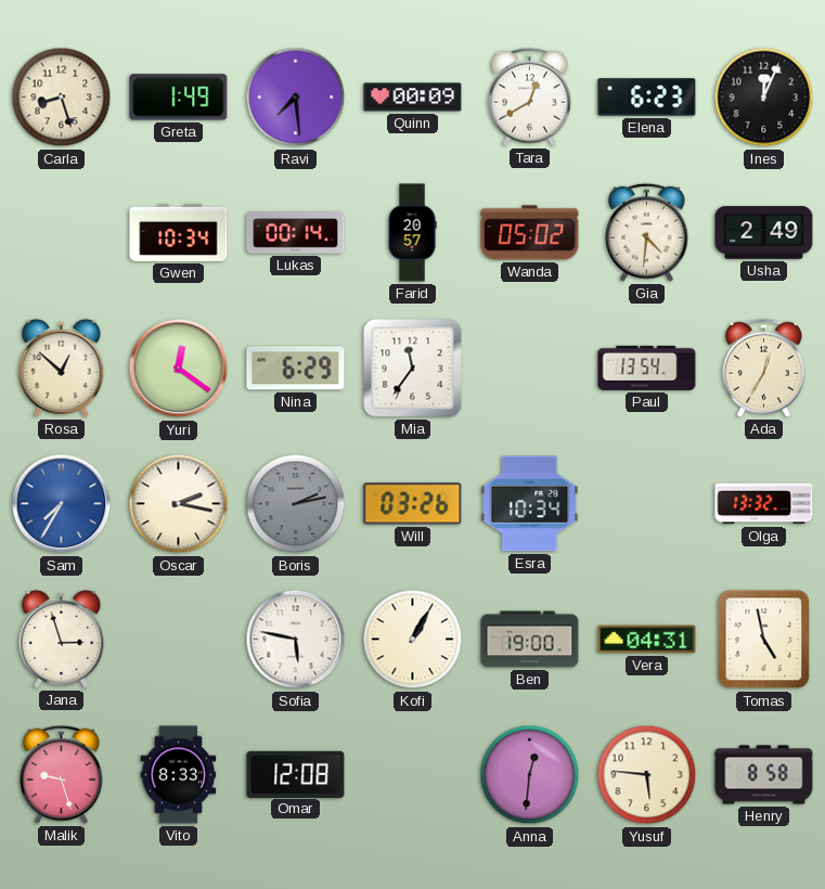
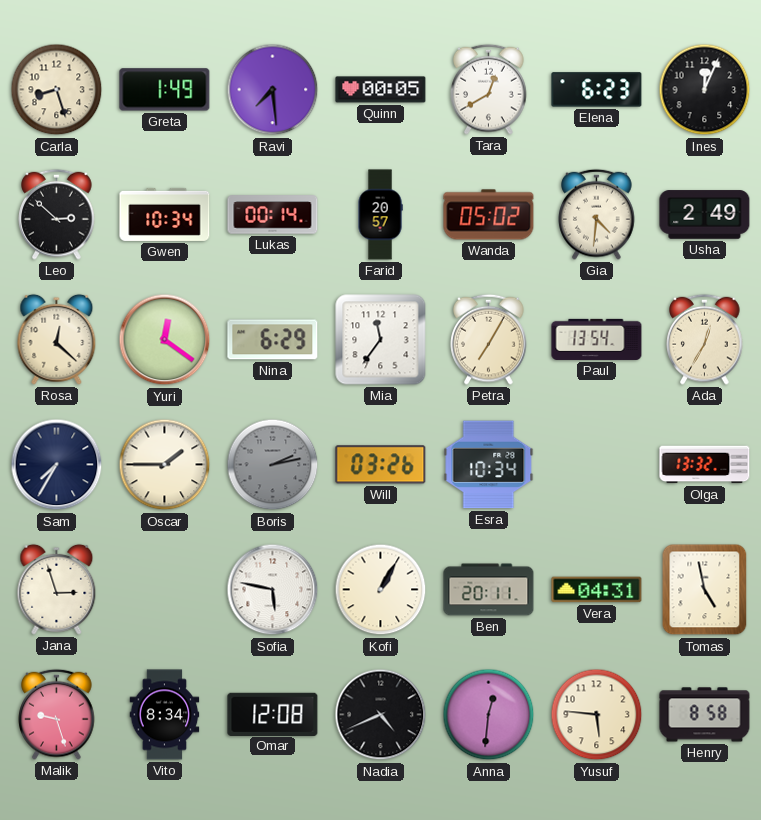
Quinn: 00:09 -> 00:05
Leo: none -> 2:52
Rosa: 12:52 -> 12:22
Petra: none -> 7:05
Sam dial: blue -> navy
Oscar: 2:17 -> 1:45
Ben: 19:00 -> 20:11
Vito: 8:33 -> 8:34
Nadia: none -> 4:41
